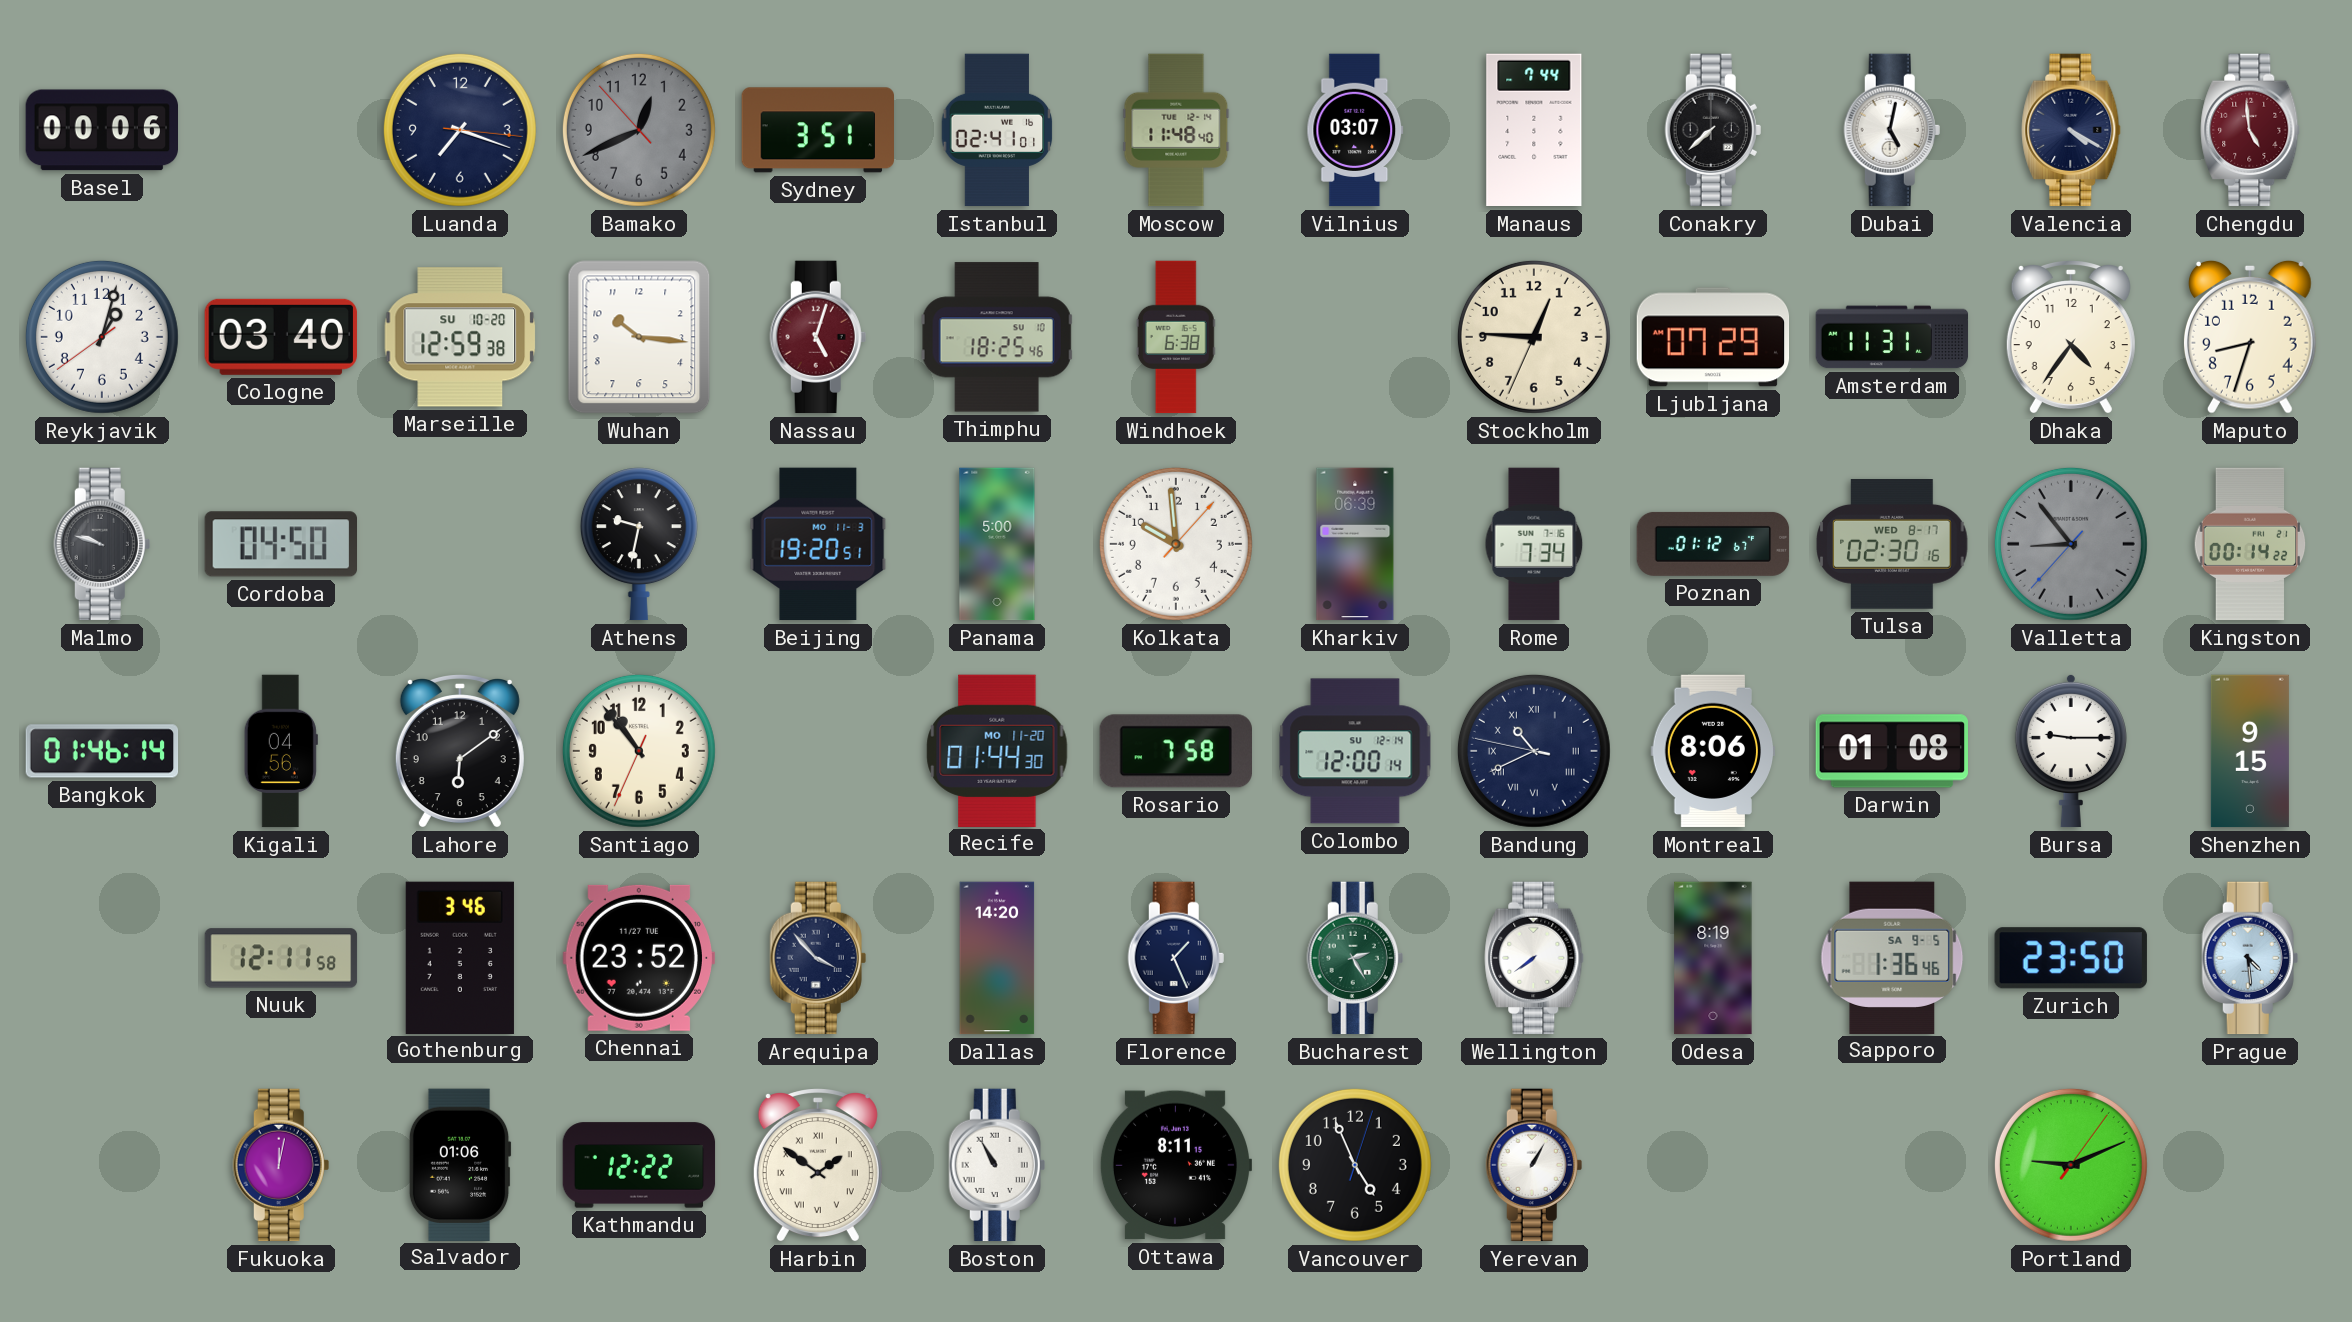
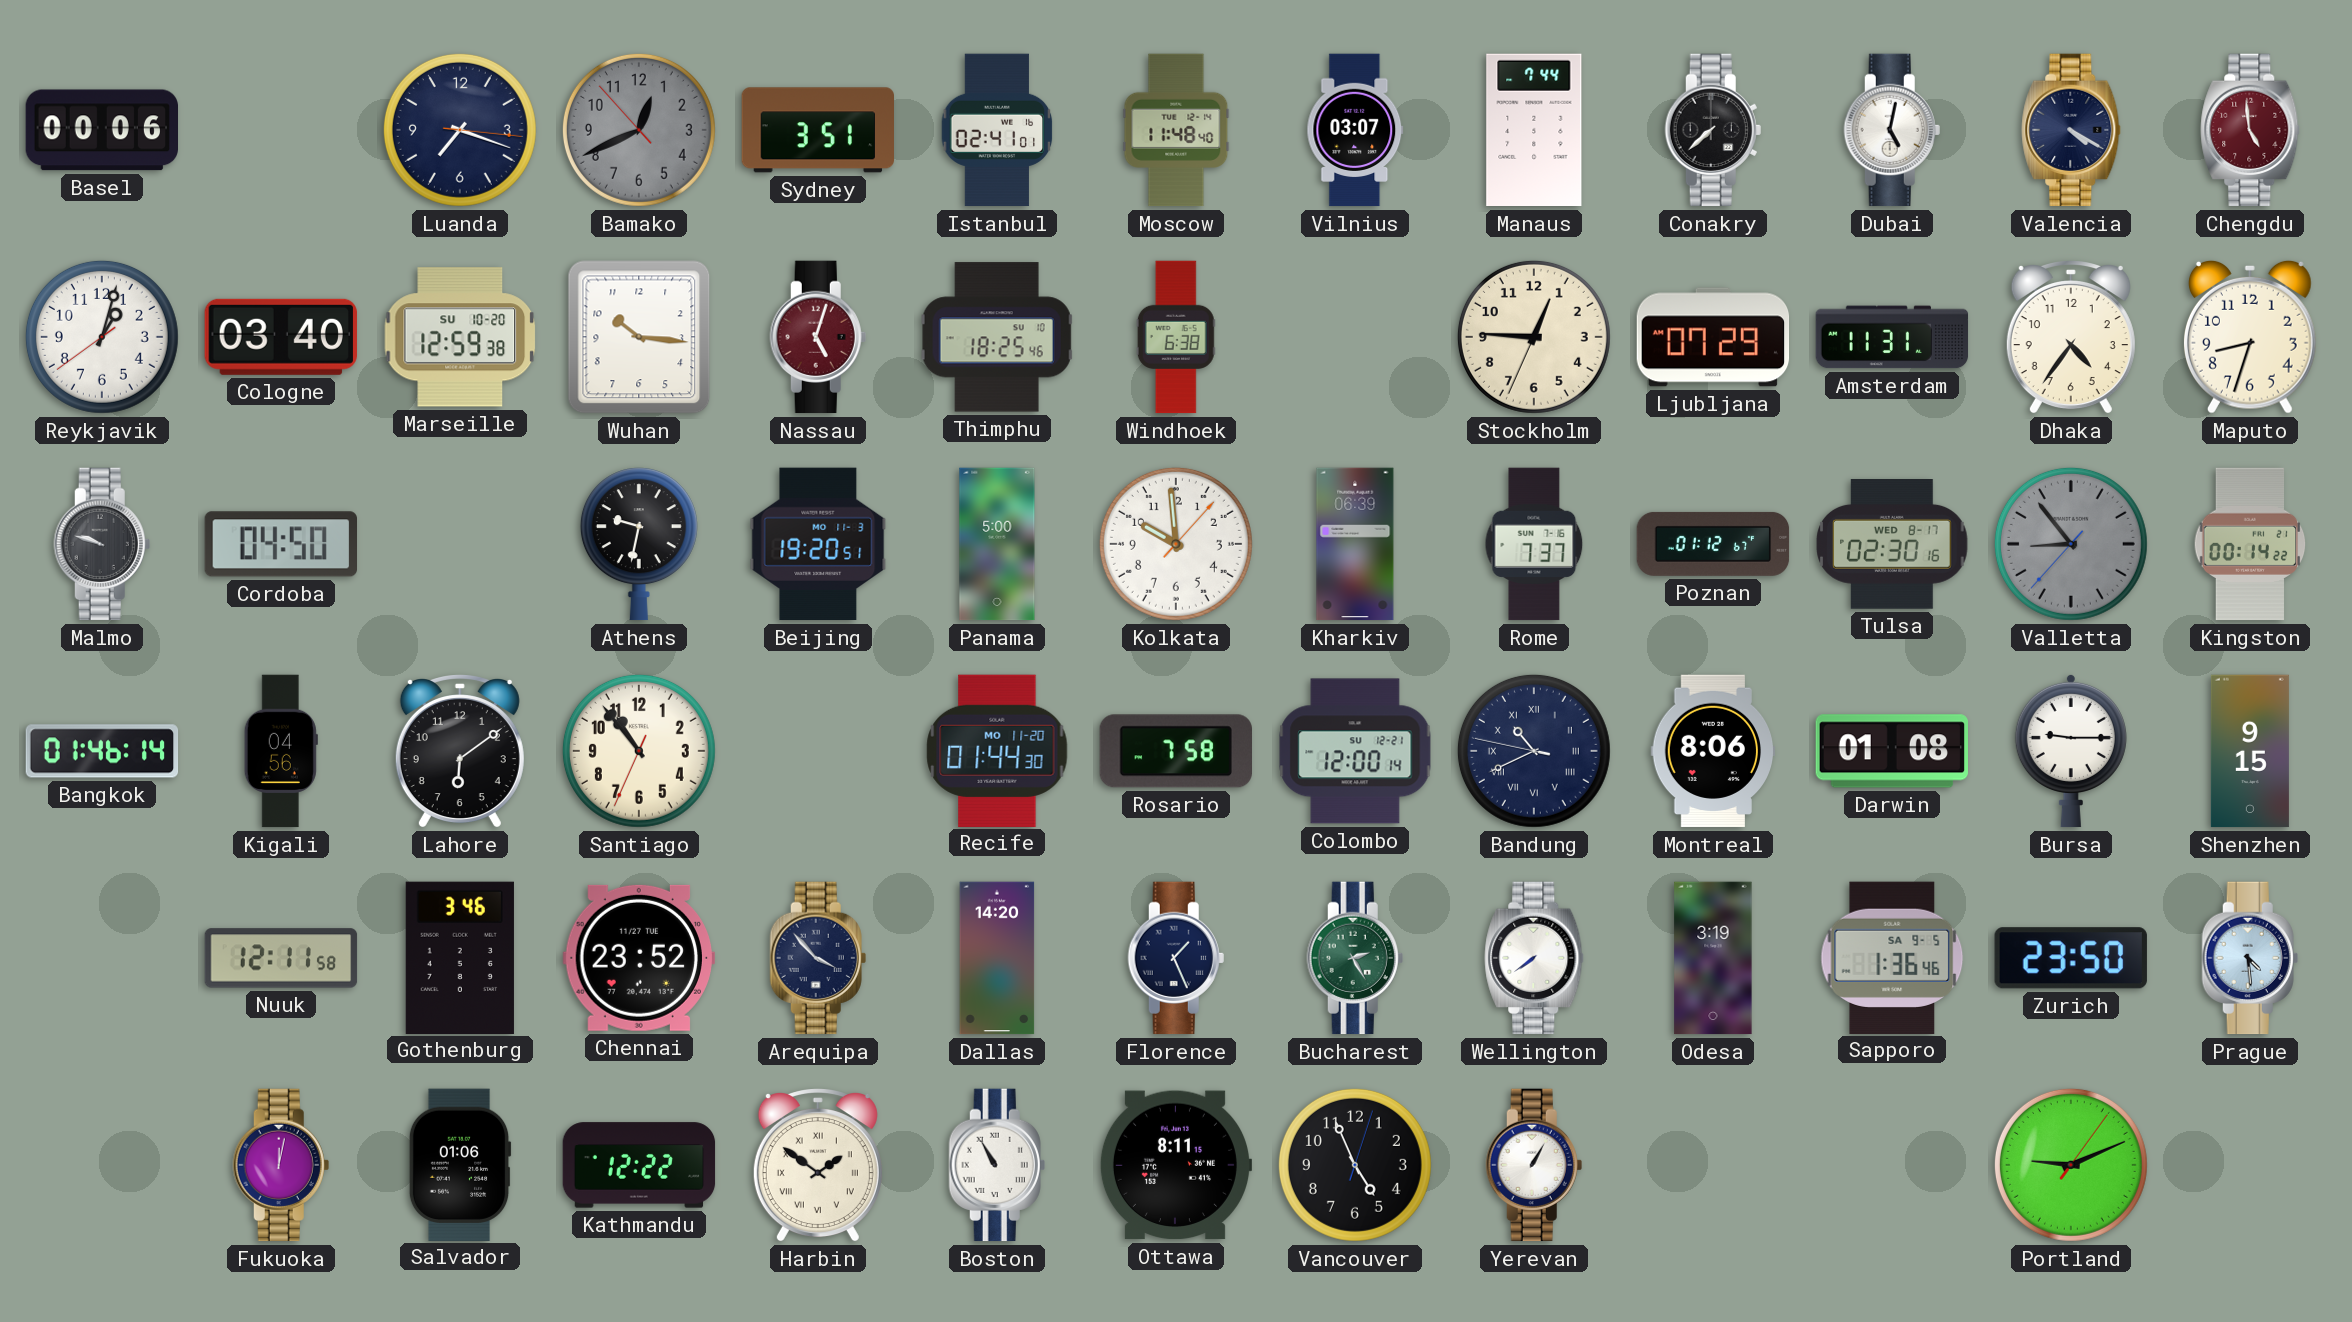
Rome: 7:34 -> 7:37
Colombo date: SU 12-14 -> SU 12-21
Odesa: 8:19 -> 3:19
